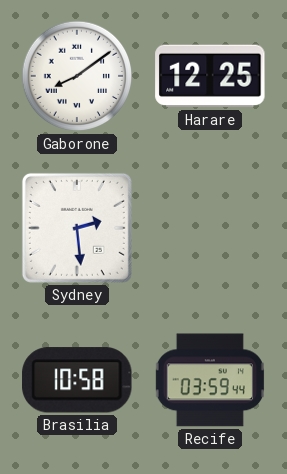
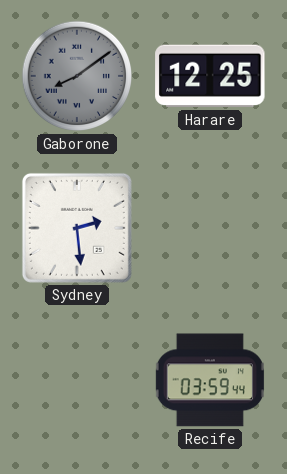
Gaborone dial: white -> grey
Brasilia: 10:58 -> none
